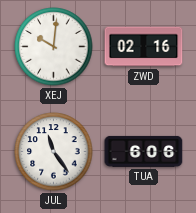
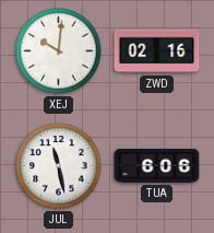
JUL: 11:24 -> 11:28
